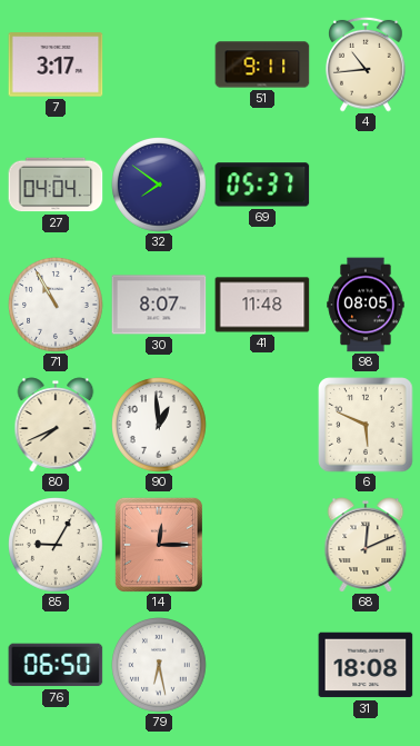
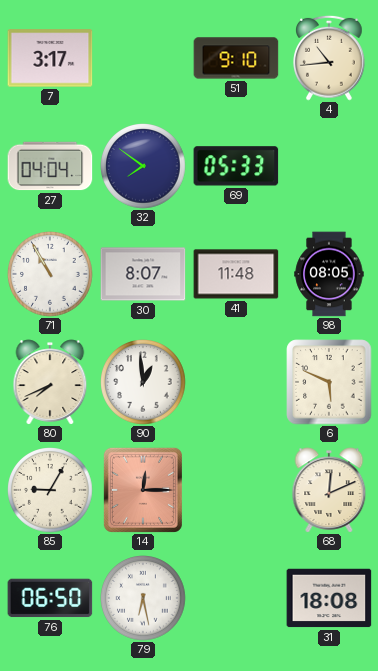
51: 9:11 -> 9:10
69: 05:37 -> 05:33
